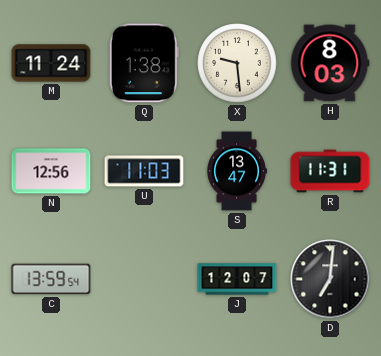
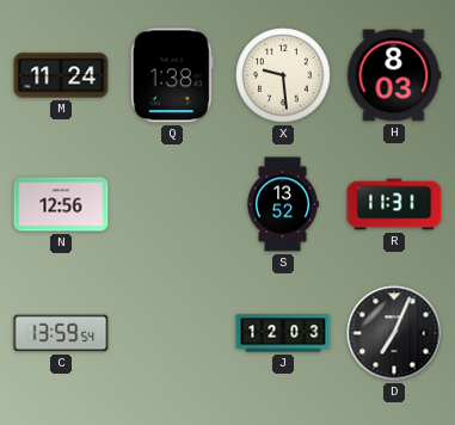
U: 11:03 -> none
S: 13:47 -> 13:52
J: 12:07 -> 12:03
D: 7:01 -> 7:04
